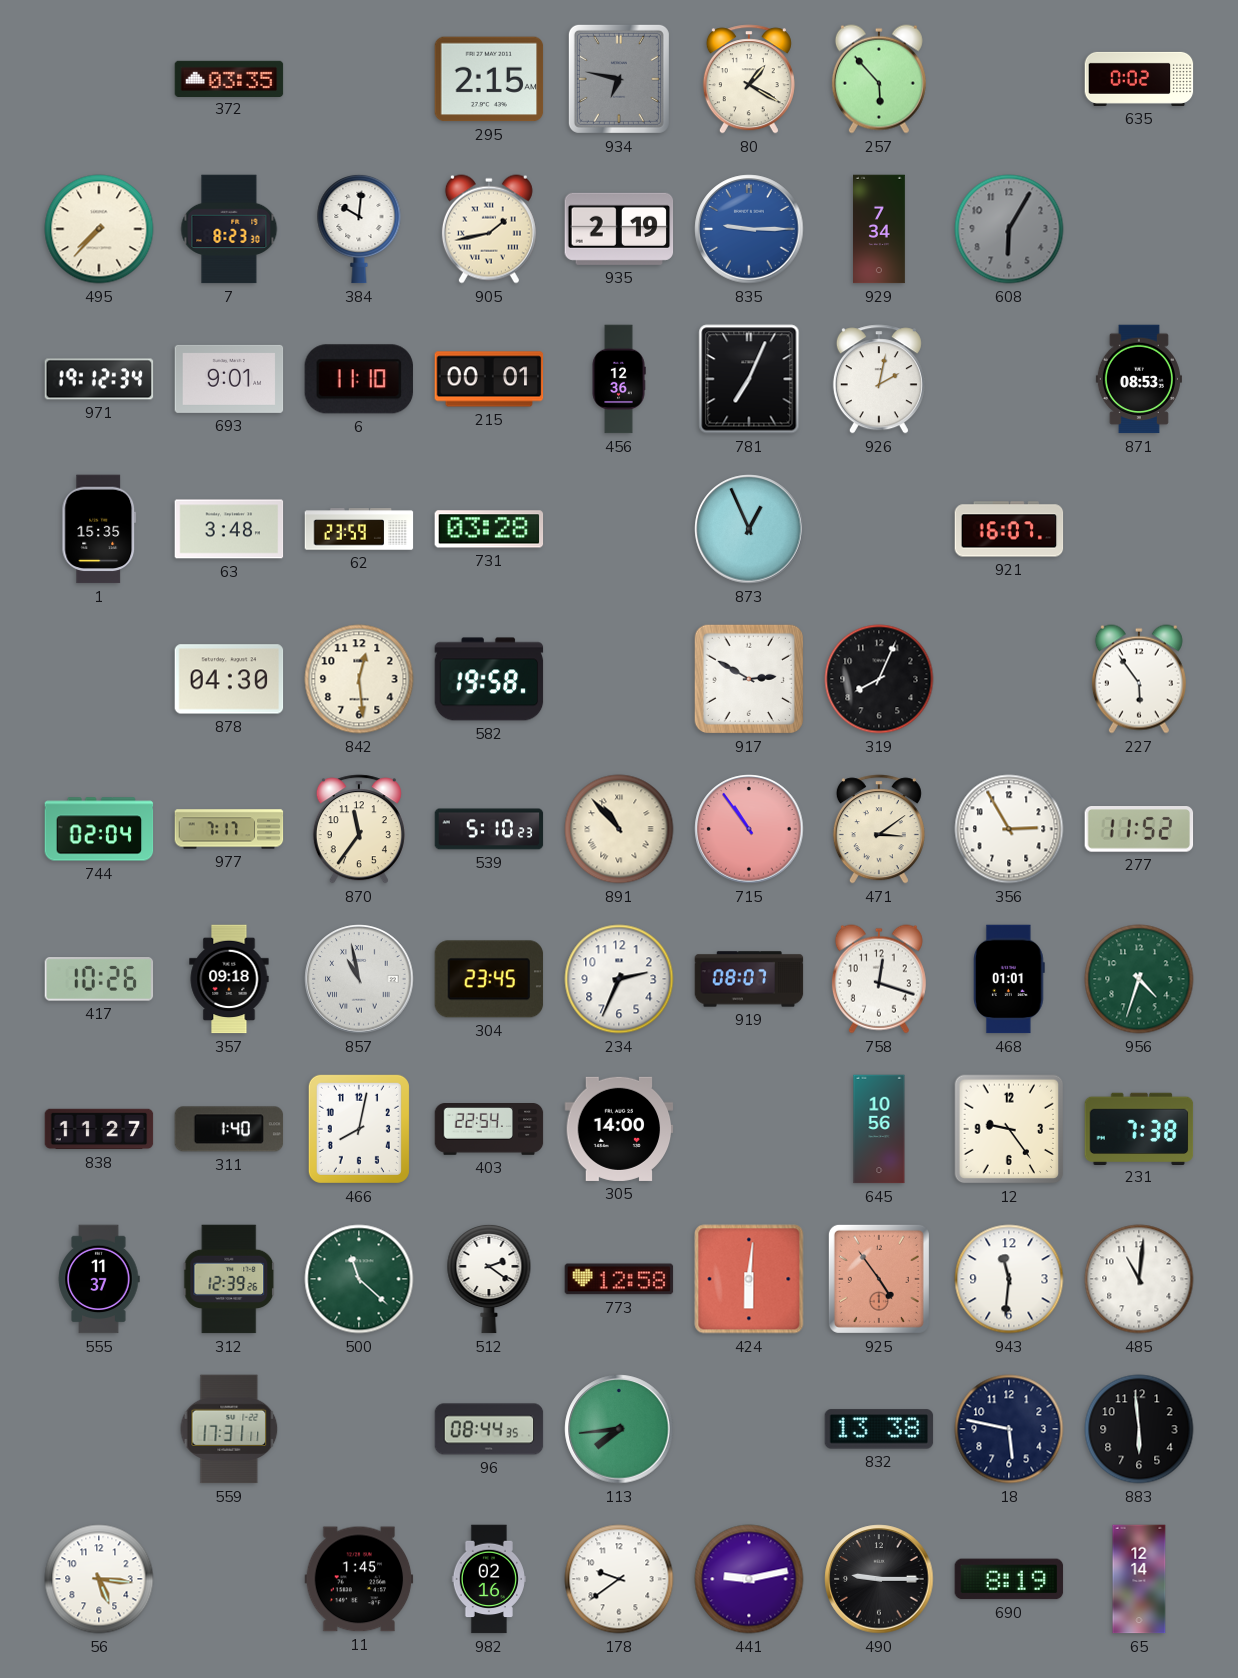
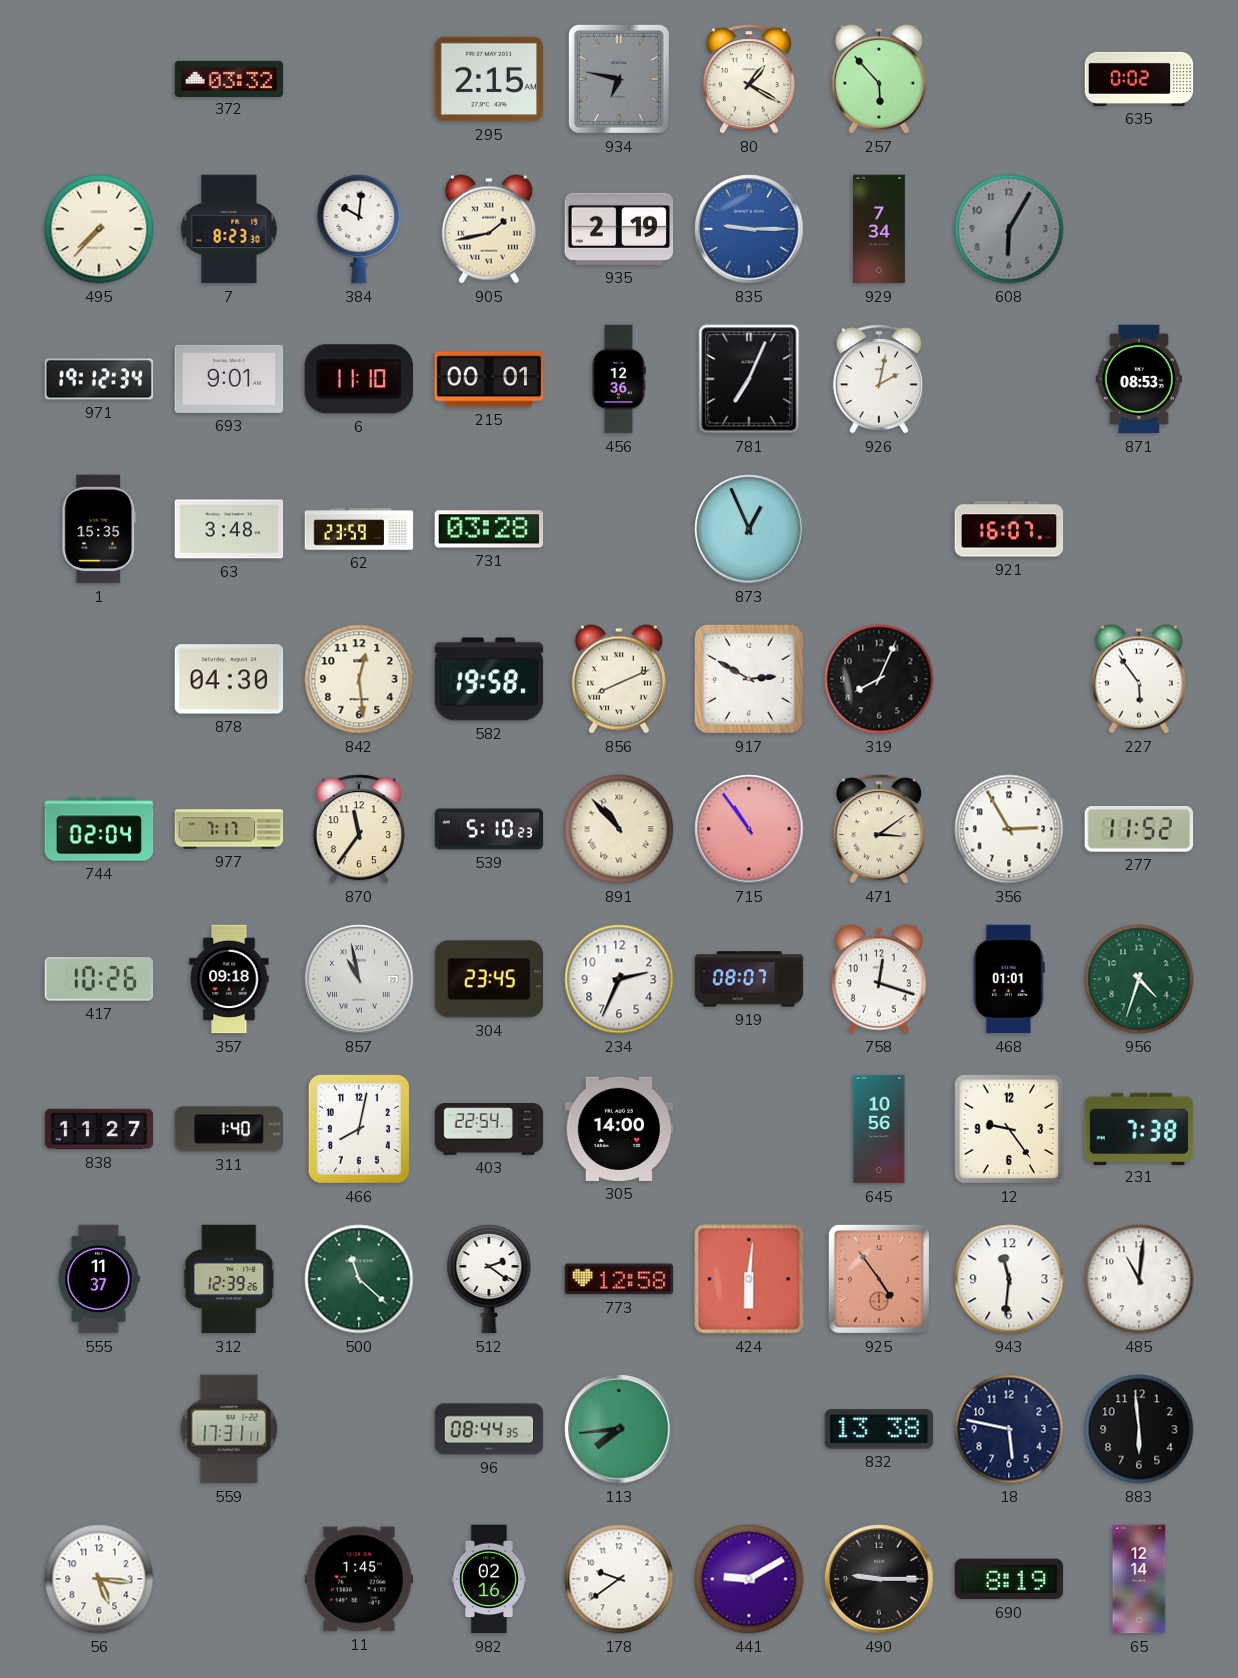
372: 03:35 -> 03:32
856: none -> 8:11
441: 9:13 -> 9:10
